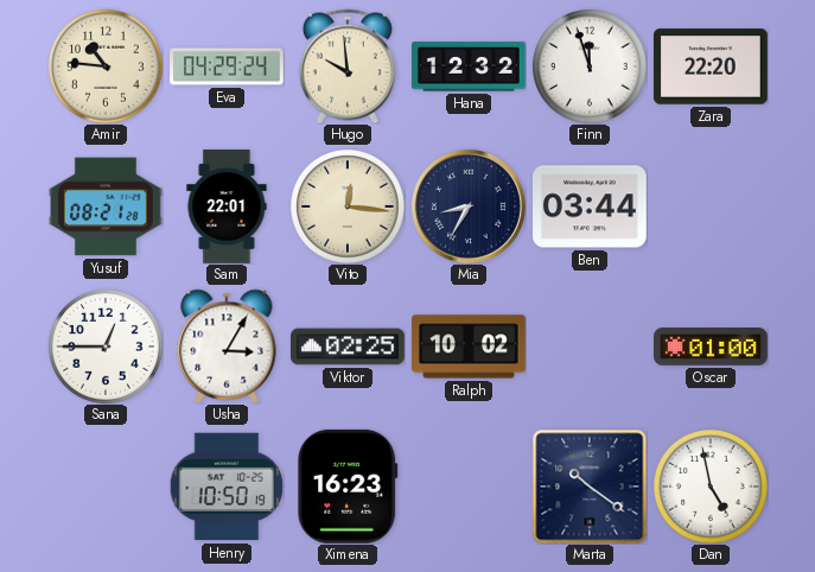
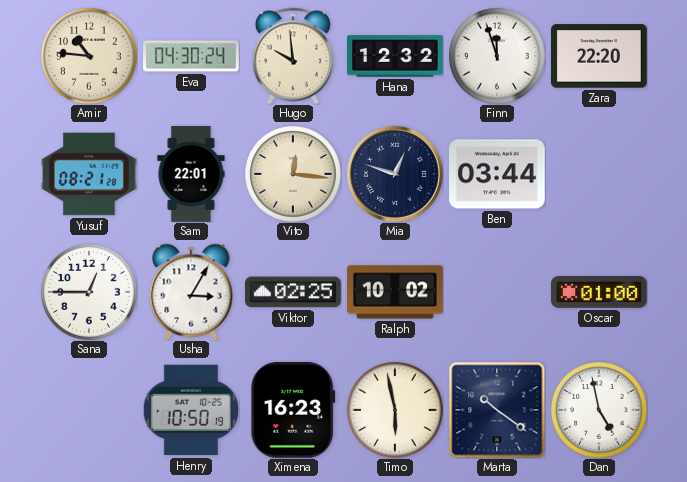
Eva: 04:29 -> 04:30
Mia: 8:35 -> 12:48
Timo: none -> 5:58
